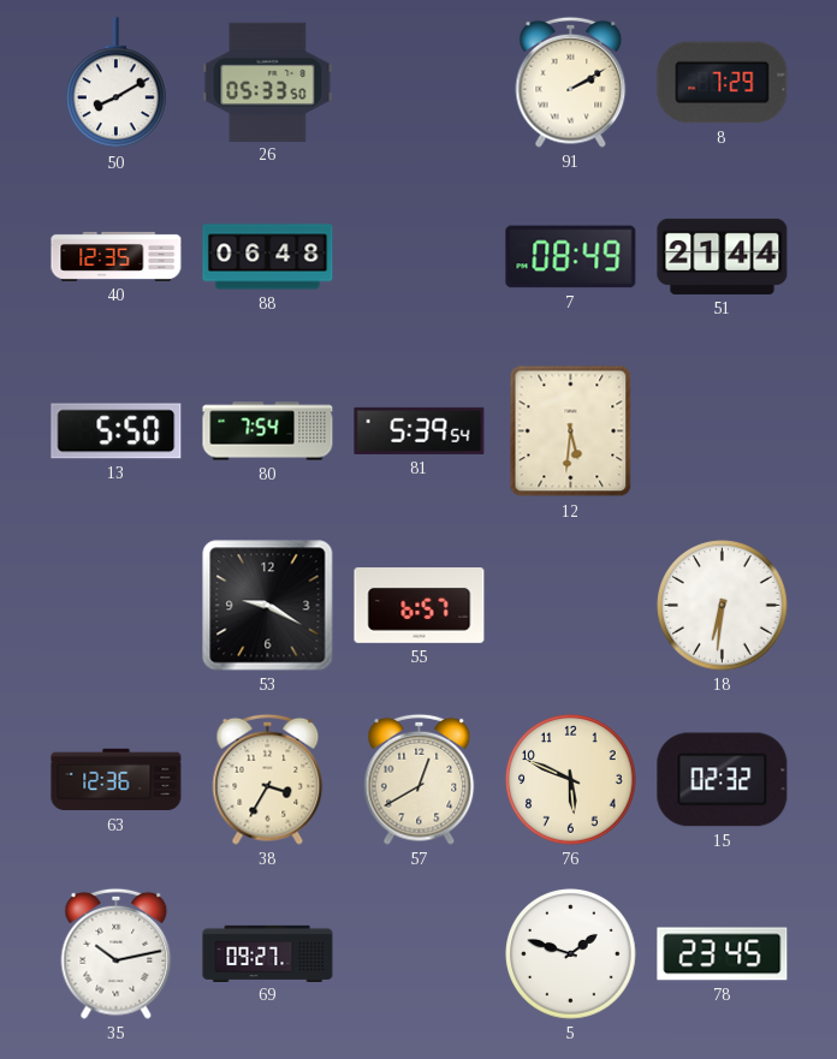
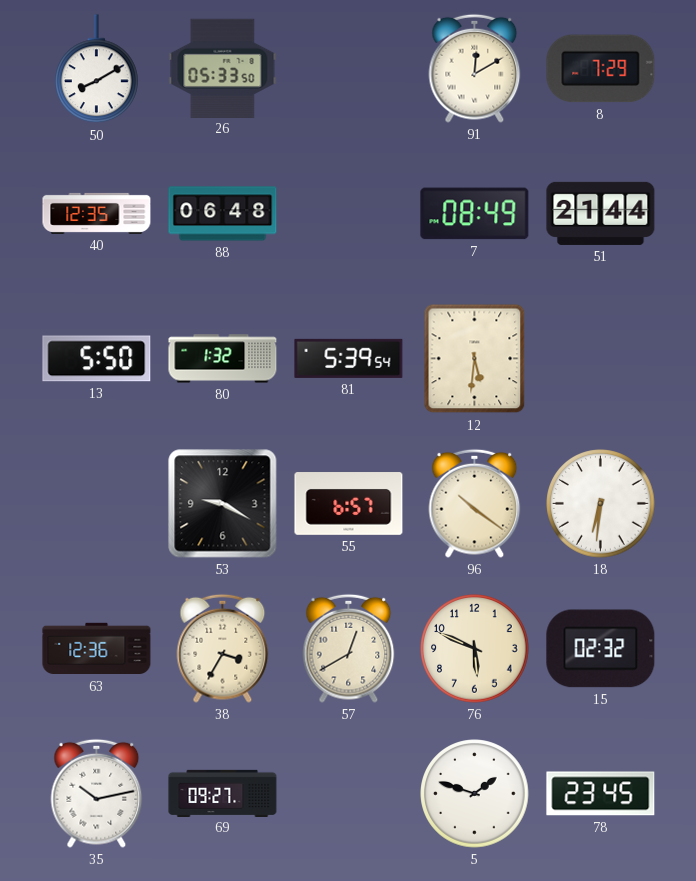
91: 2:10 -> 12:10
80: 7:54 -> 1:32
96: none -> 10:21
